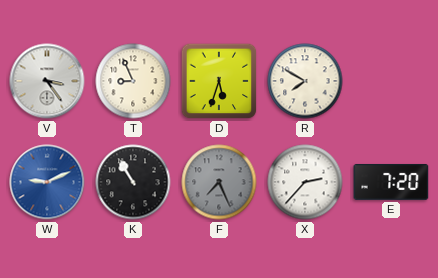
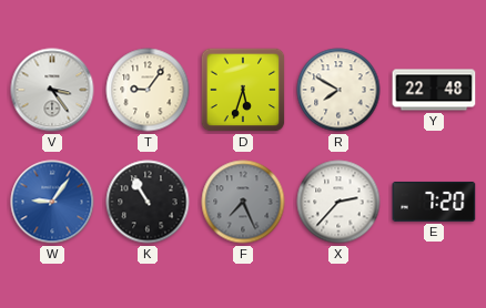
T: 8:56 -> 9:06
Y: none -> 22:48
W: 9:11 -> 9:06
